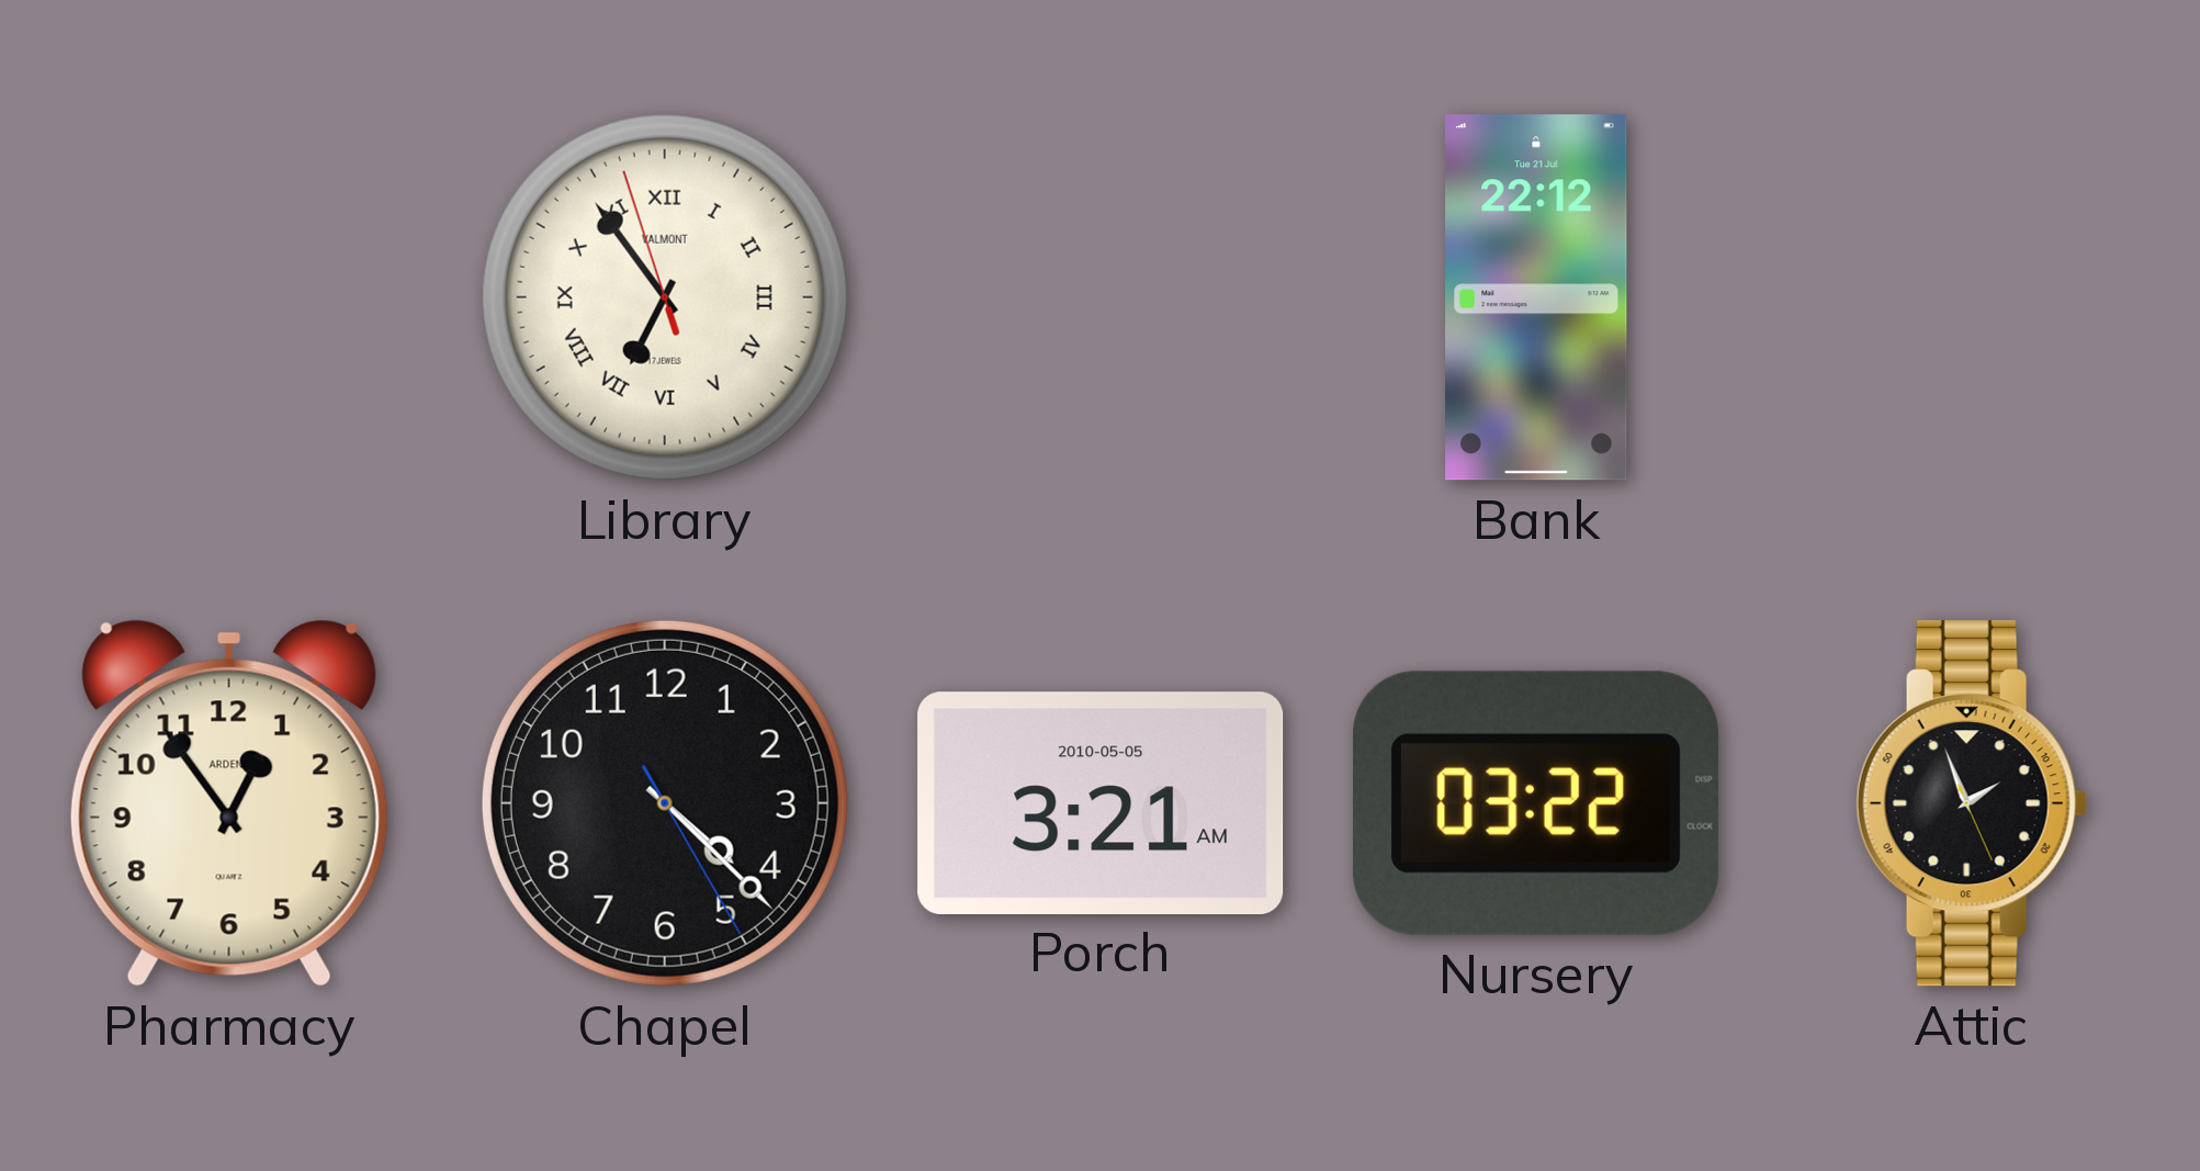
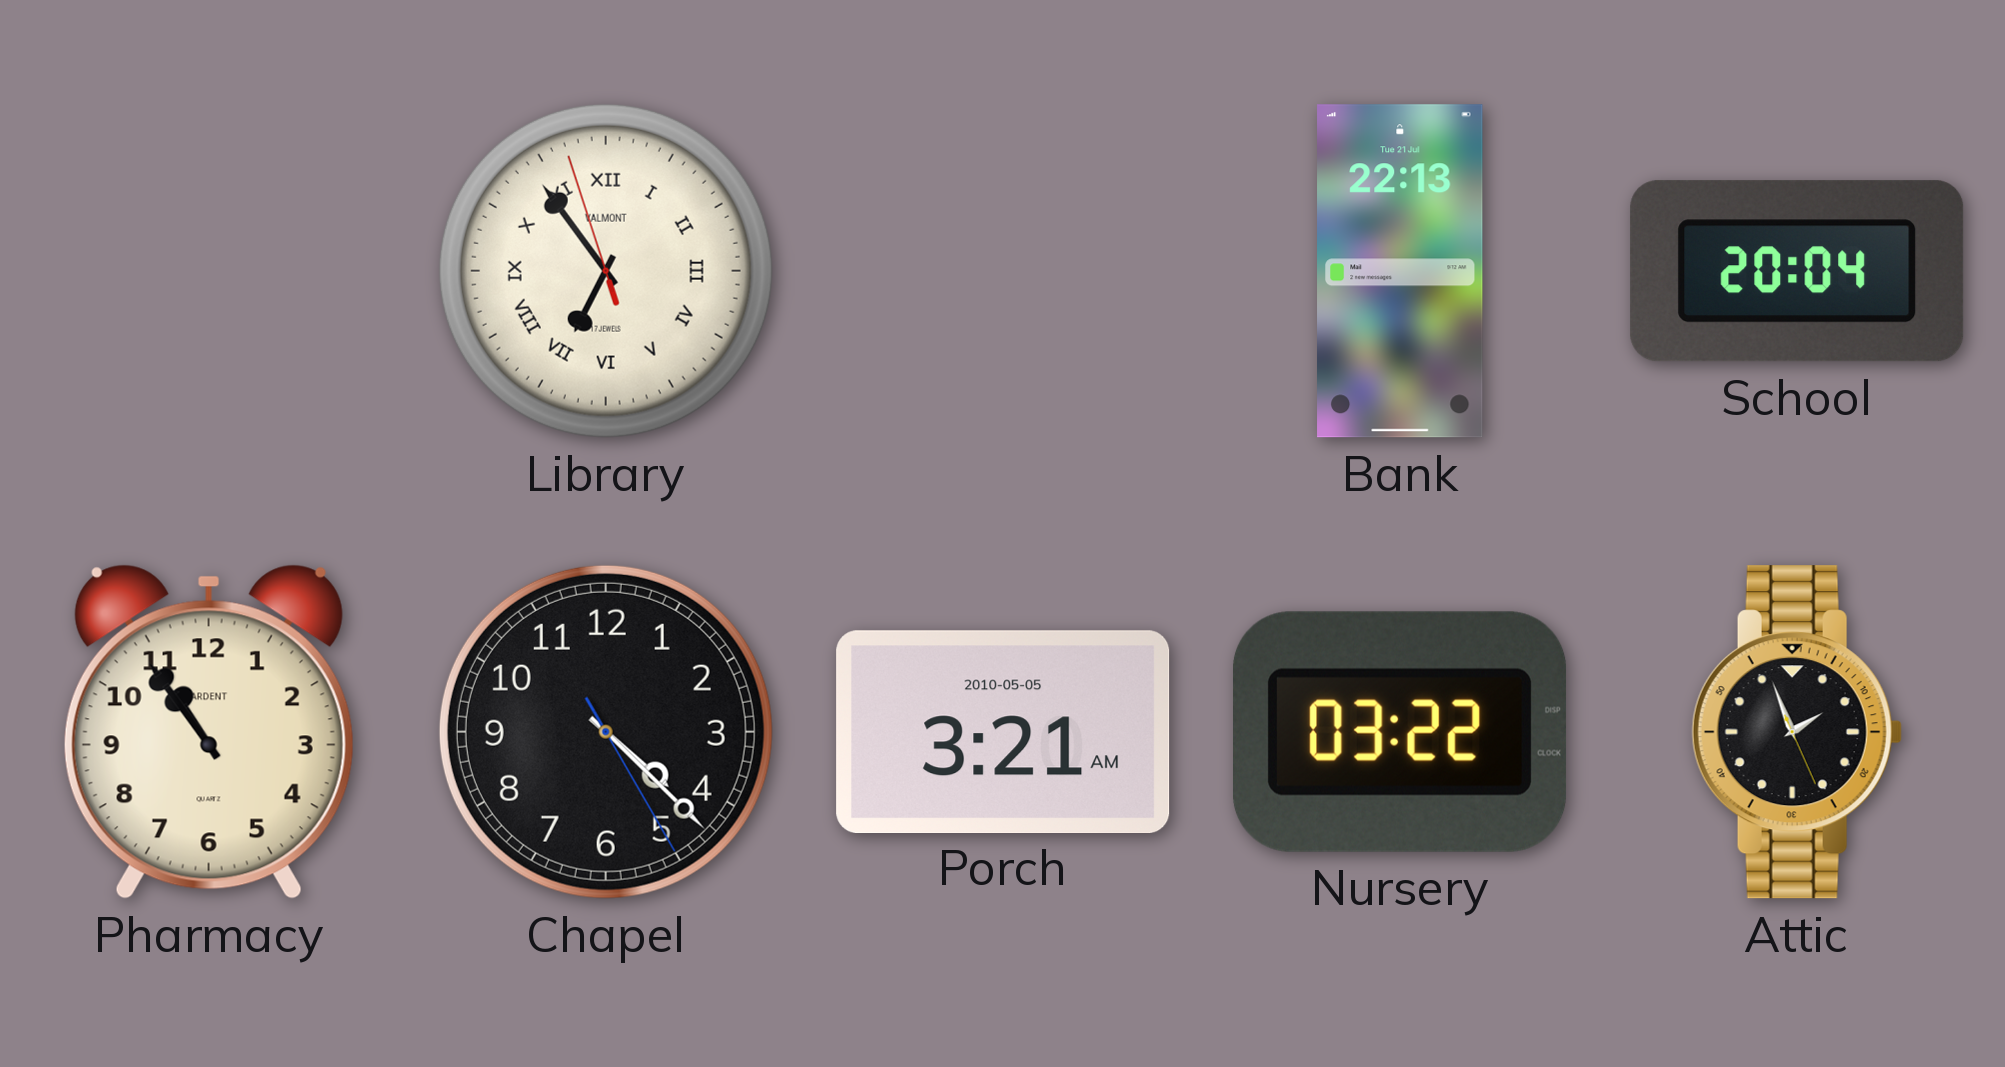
Bank: 22:12 -> 22:13
School: none -> 20:04
Pharmacy: 12:54 -> 10:54
